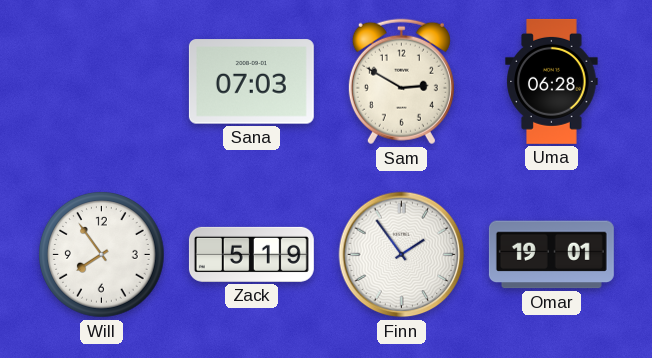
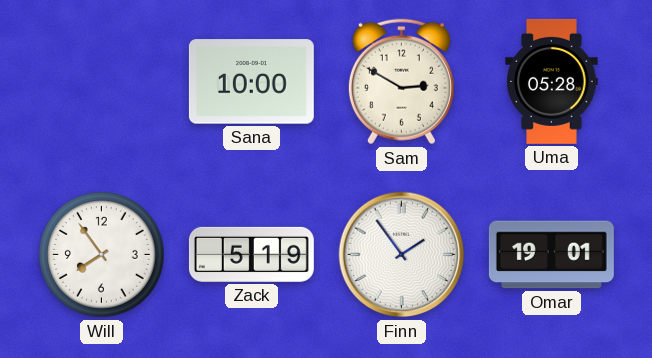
Sana: 07:03 -> 10:00
Uma: 06:28 -> 05:28
